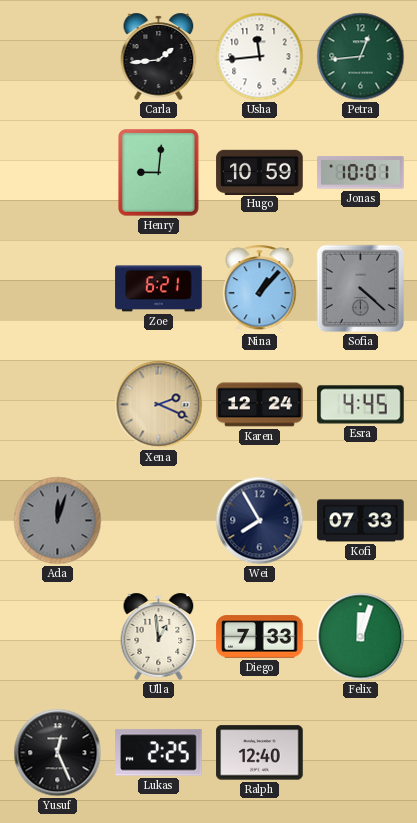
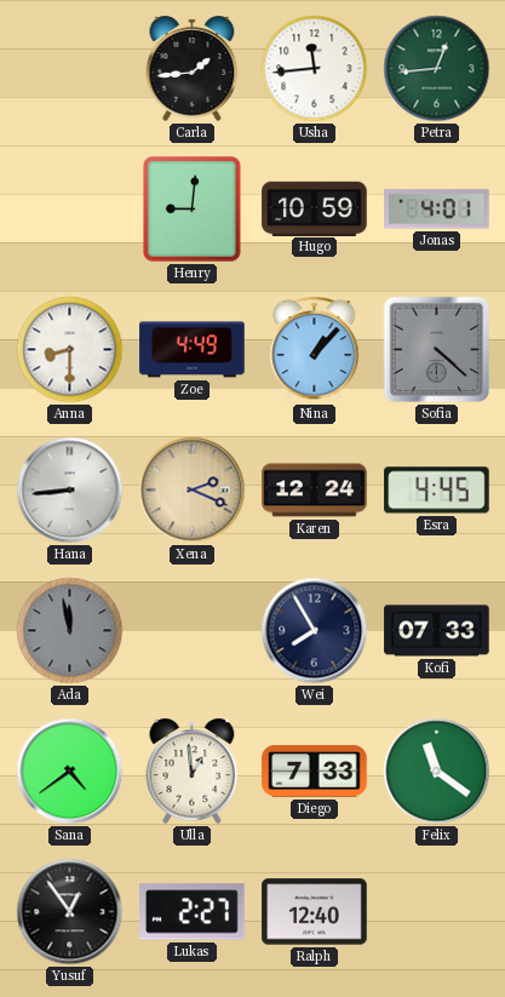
Jonas: 10:01 -> 4:01
Anna: none -> 8:30
Zoe: 6:21 -> 4:49
Hana: none -> 8:44
Ada: 12:03 -> 11:58
Sana: none -> 4:39
Felix: 12:03 -> 11:21
Yusuf: 12:26 -> 12:54
Lukas: 2:25 -> 2:27
